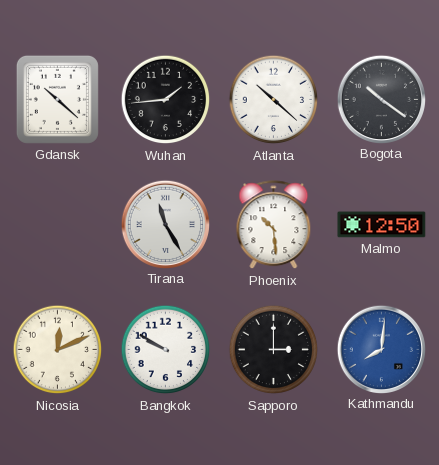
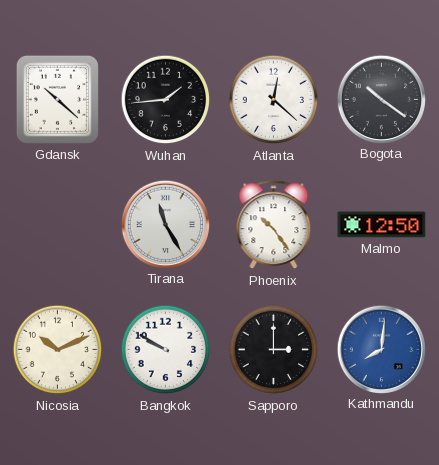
Atlanta: 10:22 -> 12:22
Phoenix: 10:29 -> 10:24
Nicosia: 12:11 -> 10:11
